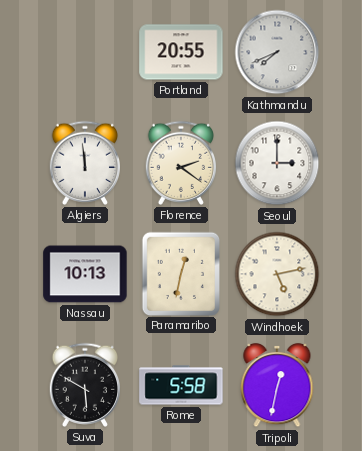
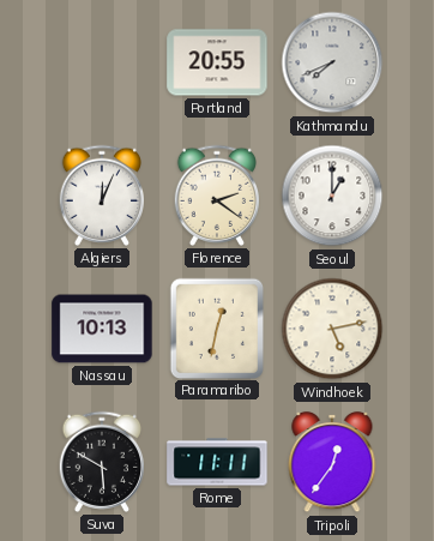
Algiers: 11:59 -> 12:04
Seoul: 3:00 -> 1:00
Rome: 5:58 -> 11:11
Tripoli: 12:32 -> 12:36
